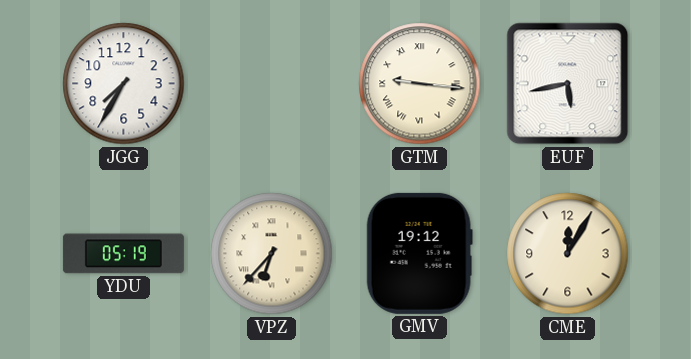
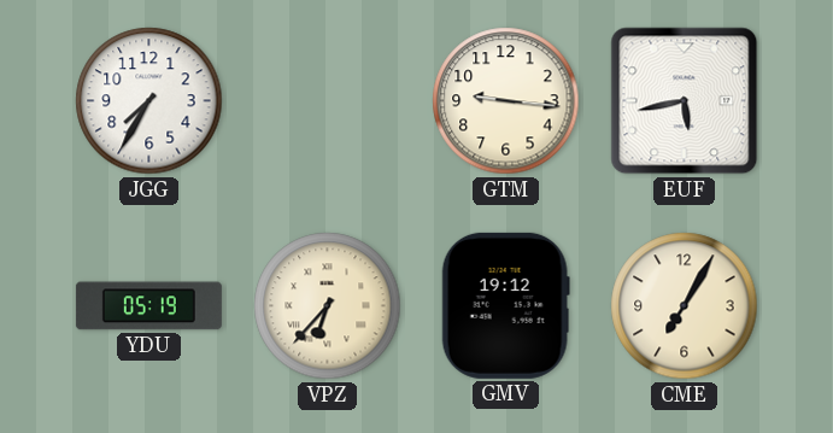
GTM numerals: Roman -> Arabic
CME: 12:05 -> 7:05
